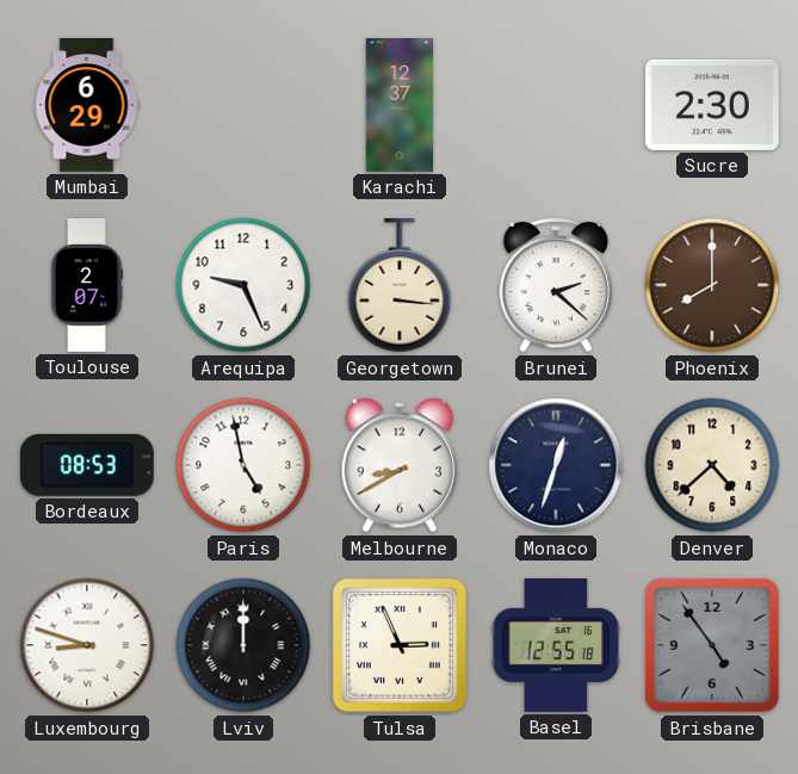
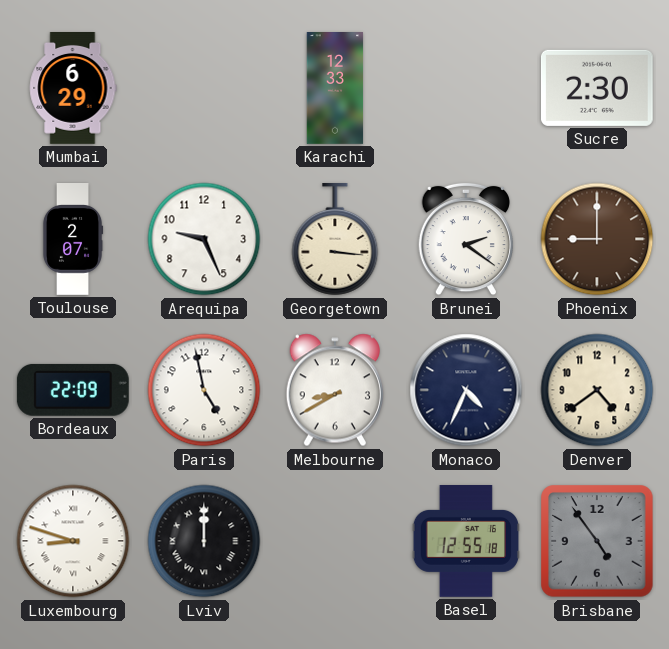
Karachi: 12:37 -> 12:33
Brunei: 2:22 -> 2:21
Phoenix: 8:00 -> 9:00
Bordeaux: 08:53 -> 22:09
Monaco: 12:33 -> 4:34
Denver: 4:38 -> 4:39
Tulsa: 2:56 -> none
